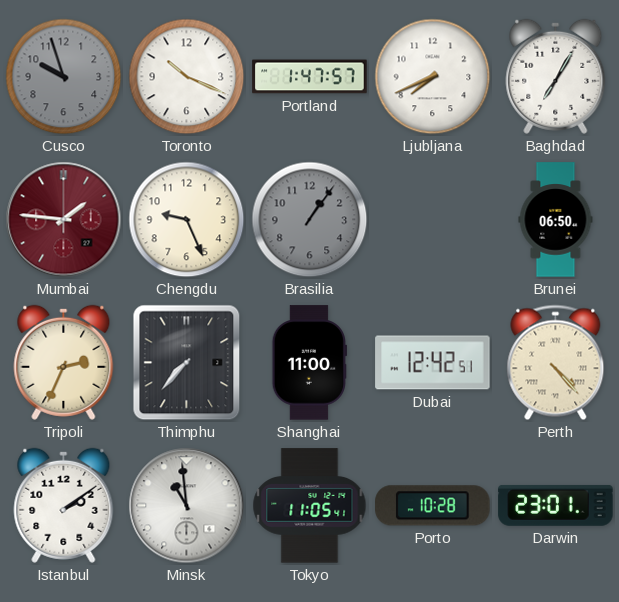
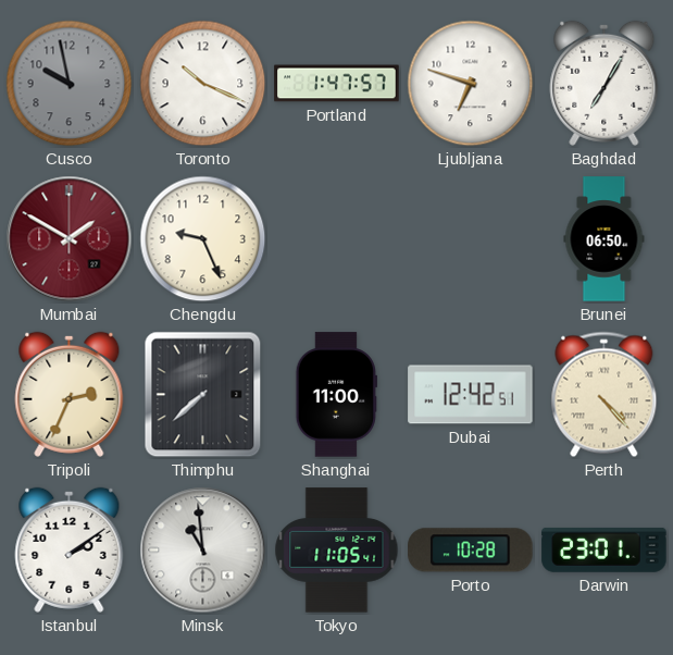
Cusco: 9:57 -> 9:58
Ljubljana: 7:41 -> 6:48
Mumbai: 1:46 -> 1:50
Brasilia: 1:06 -> none
Thimphu: 7:37 -> 7:38
